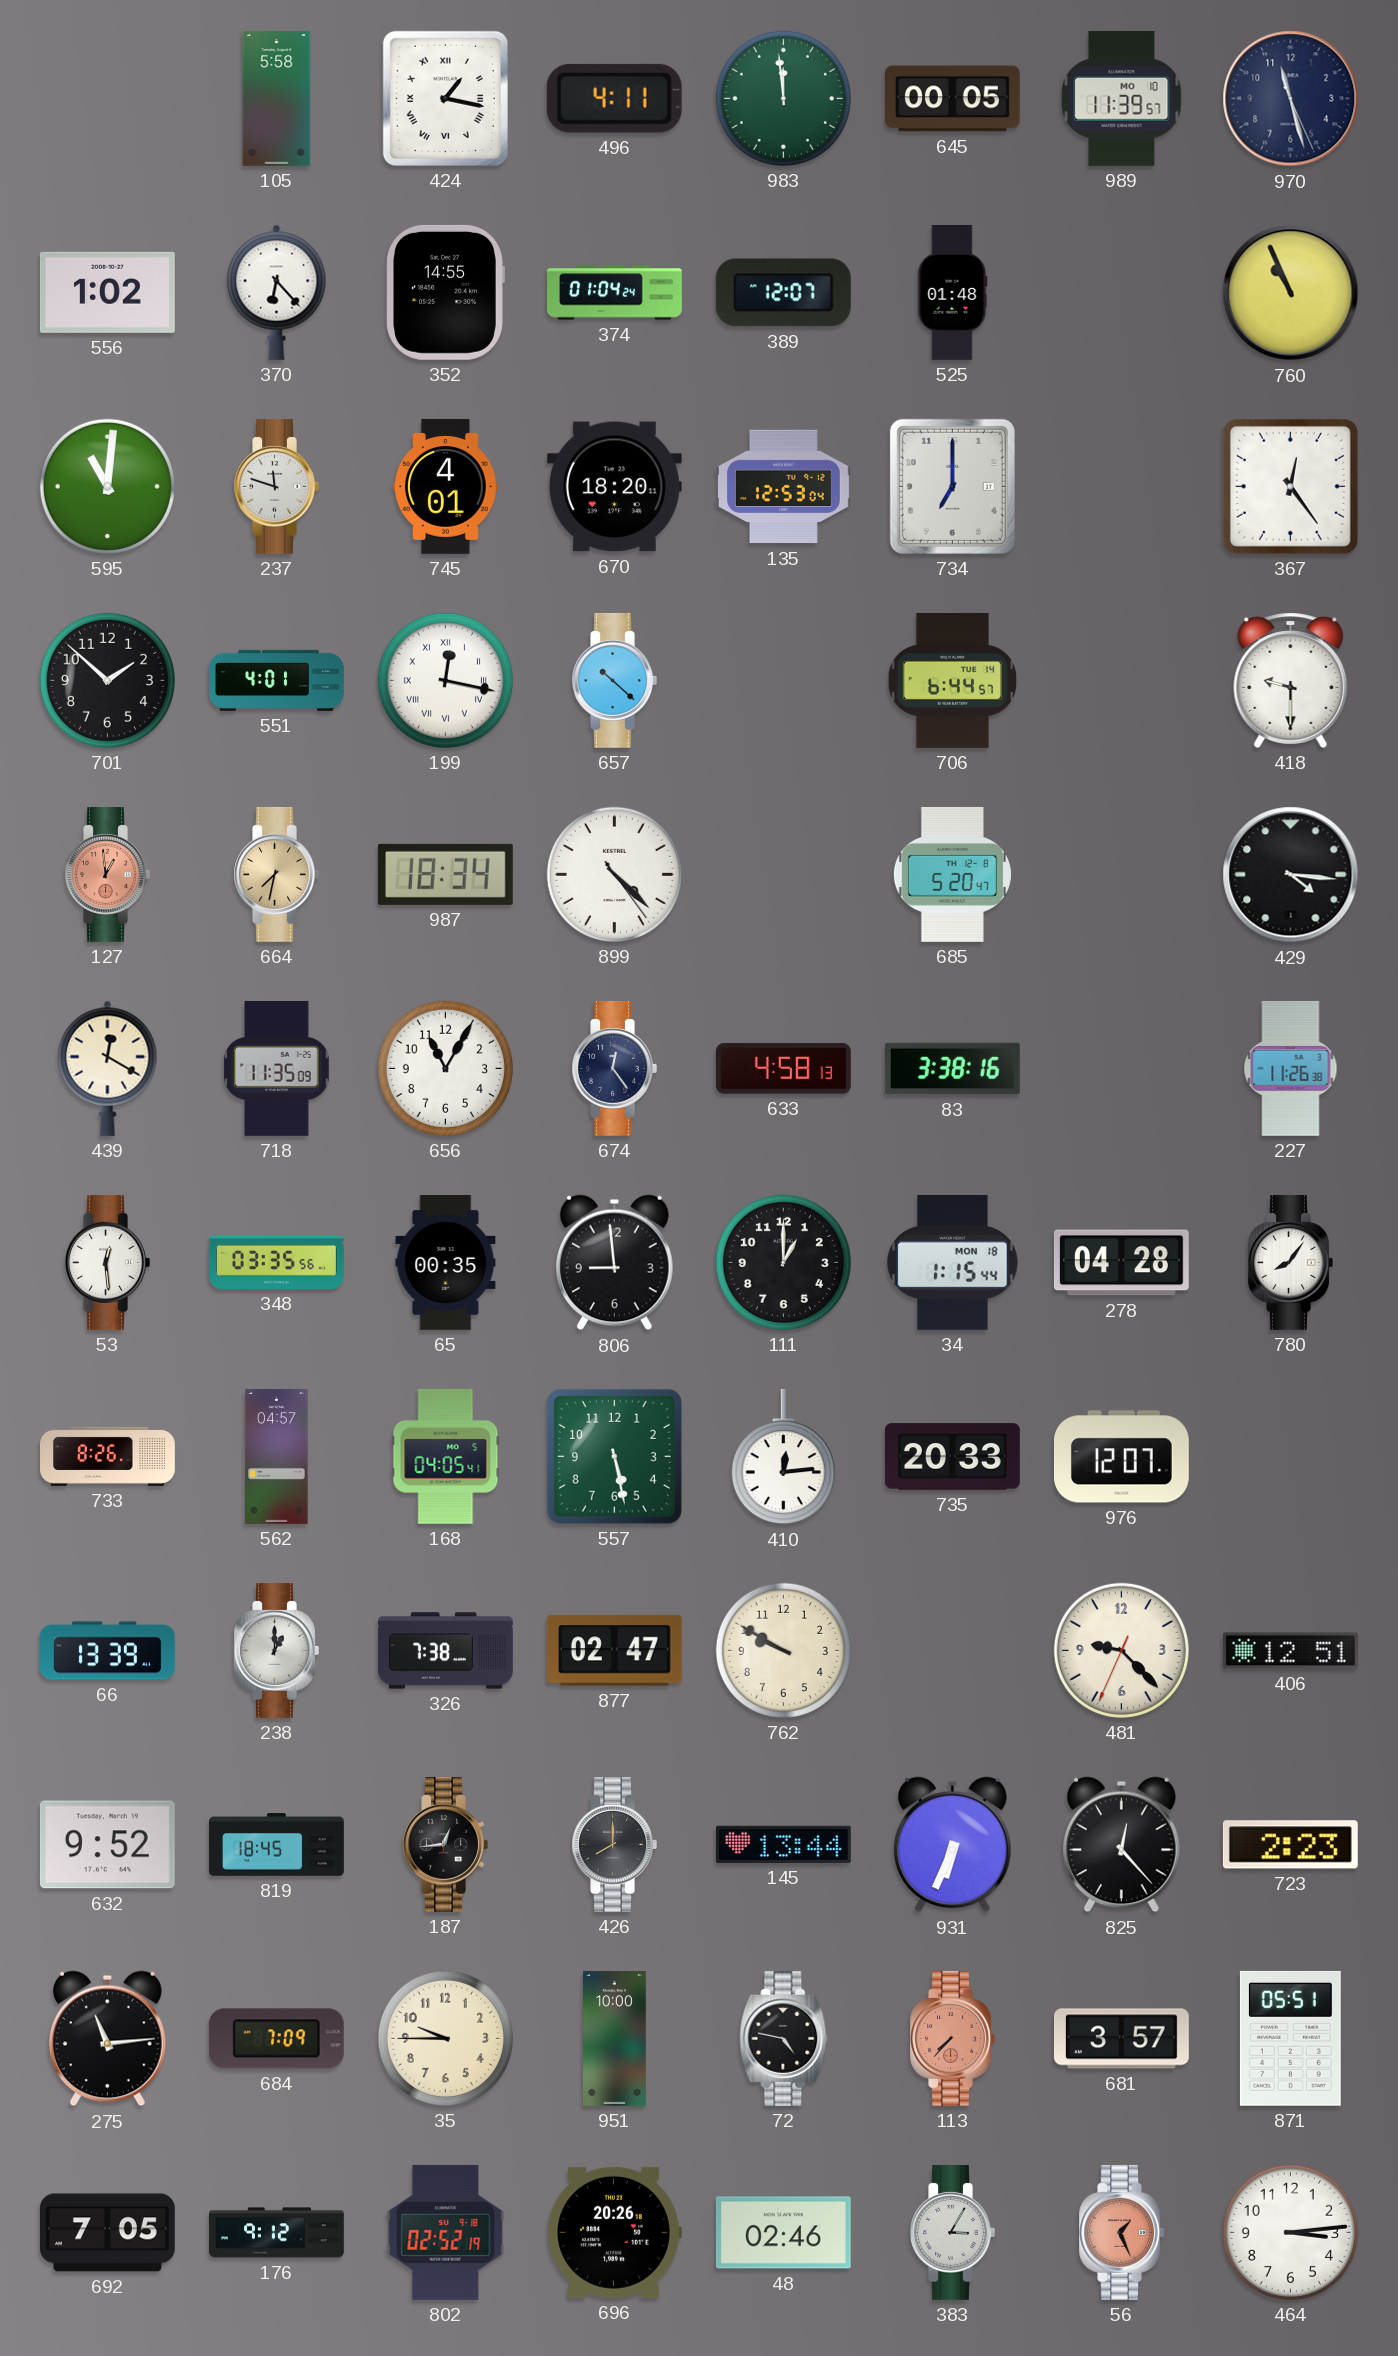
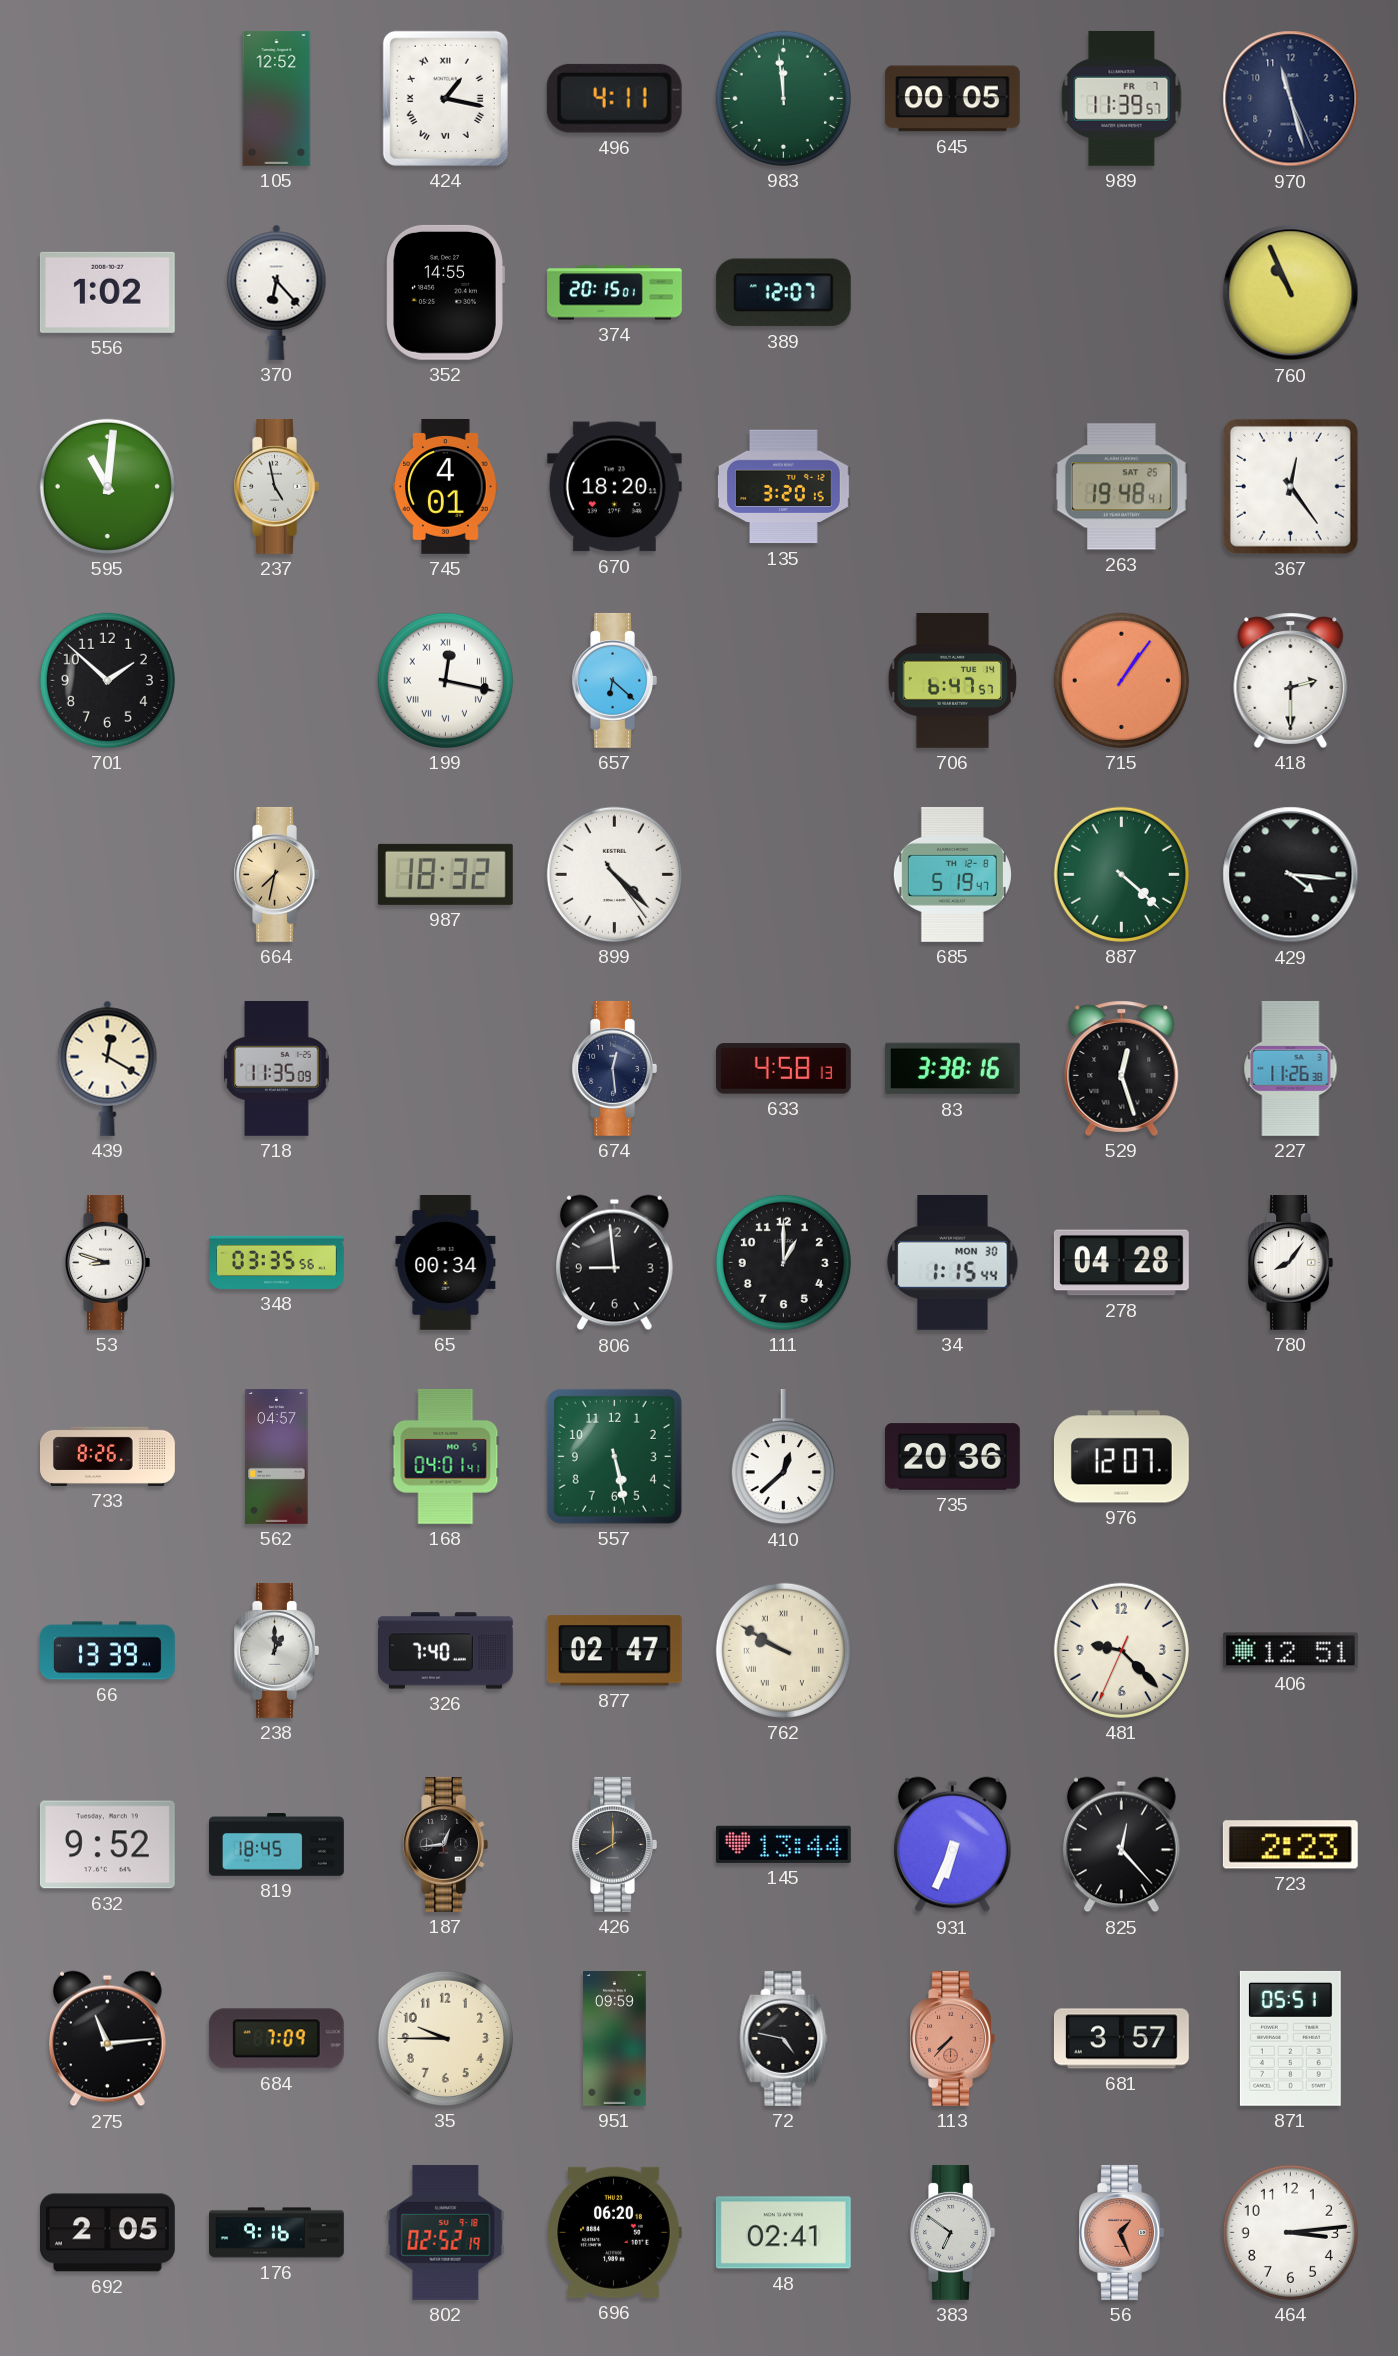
105: 5:58 -> 12:52
989 date: MO 10 -> FR 7
374: 01:04 -> 20:15
525: 01:48 -> none
237: 11:48 -> 4:58
135: 12:53 -> 3:20
734: 7:00 -> none
263: none -> 19:48
551: 4:01 -> none
657: 10:22 -> 6:22
706: 6:44 -> 6:47
715: none -> 1:06
418: 9:30 -> 2:30
127: 12:59 -> none
987: 18:34 -> 18:32
685: 5:20 -> 5:19
887: none -> 4:22
656: 11:05 -> none
674: 12:24 -> 12:29
529: none -> 12:27
53: 12:29 -> 8:48
65: 00:35 -> 00:34
34 date: MON 18 -> MON 30
168: 04:05 -> 04:01
410: 12:14 -> 12:38
735: 20:33 -> 20:36
326: 7:38 -> 7:40
762 numerals: Arabic -> Roman
951: 10:00 -> 09:59
692: 7:05 -> 2:05
176: 9:12 -> 9:16
696: 20:26 -> 06:20
48: 02:46 -> 02:41
383: 3:05 -> 6:51
